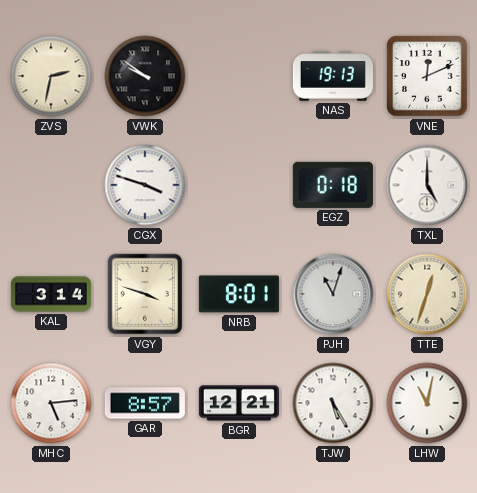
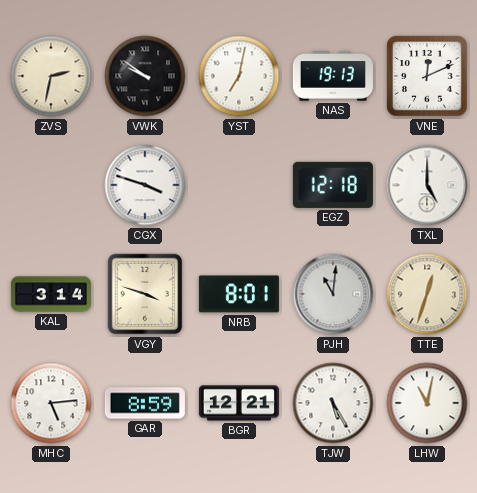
YST: none -> 7:02
EGZ: 0:18 -> 12:18
PJH: 11:03 -> 11:01
GAR: 8:57 -> 8:59
